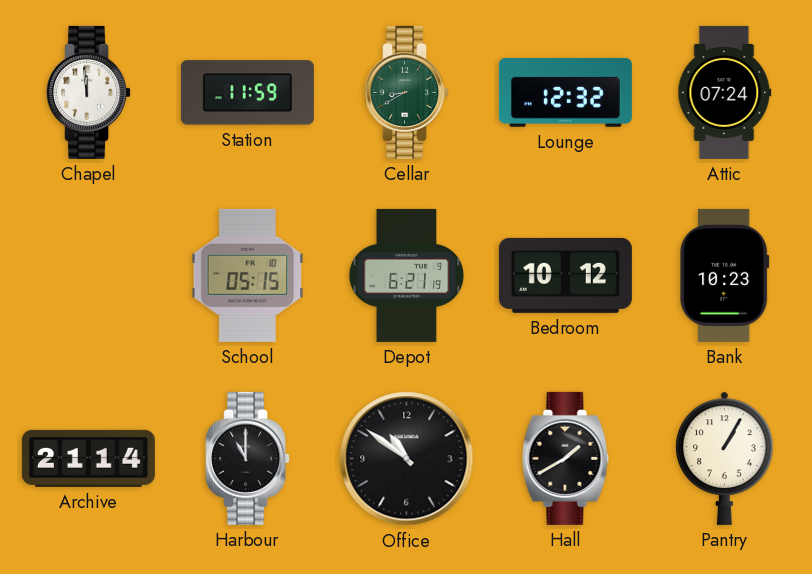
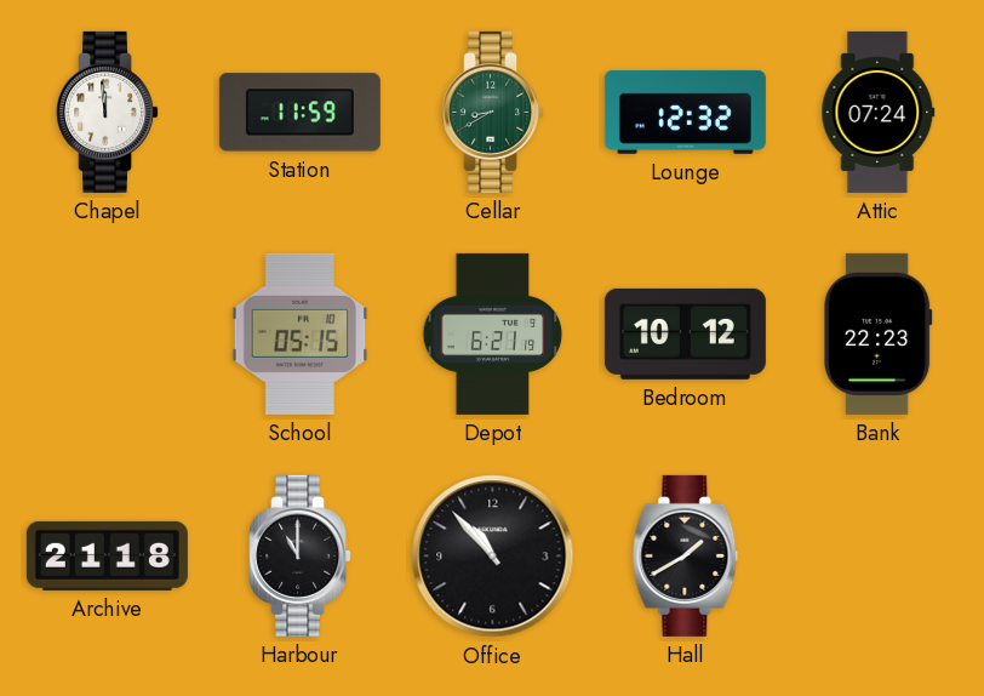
Bank: 10:23 -> 22:23
Archive: 21:14 -> 21:18
Office: 10:51 -> 10:53
Pantry: 1:05 -> none
